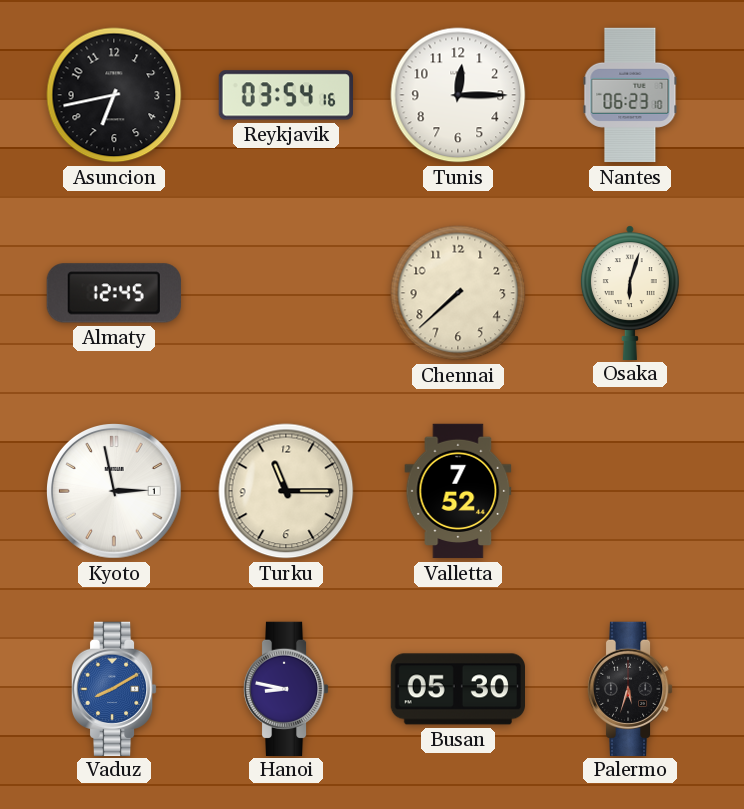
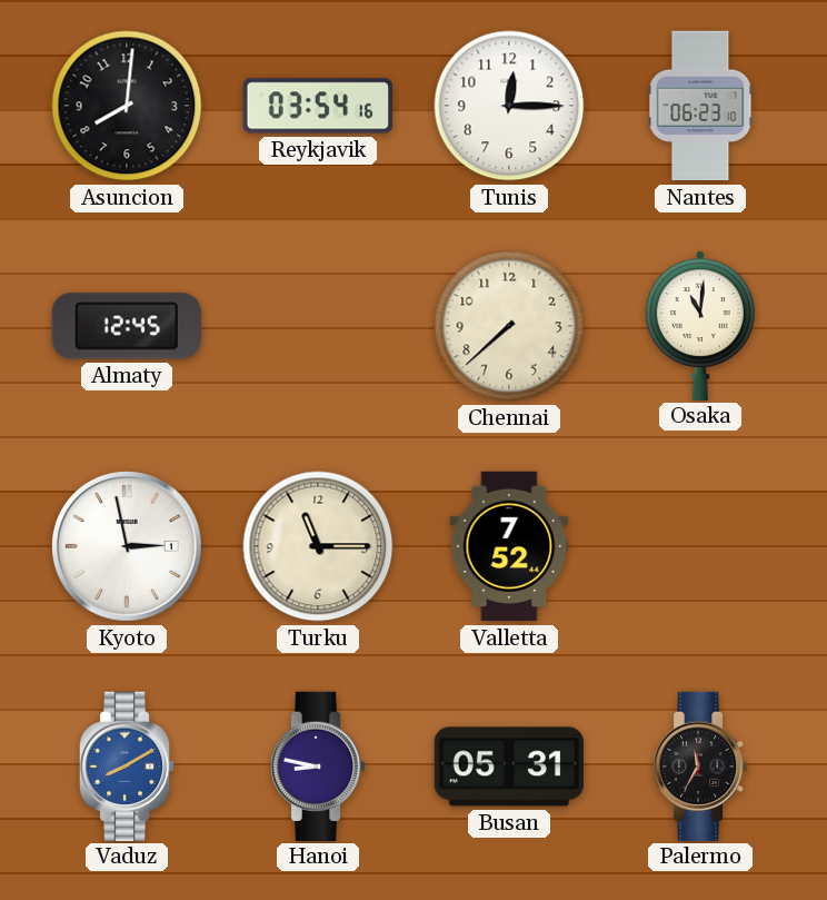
Asuncion: 6:43 -> 8:01
Osaka: 6:03 -> 11:01
Busan: 05:30 -> 05:31
Palermo: 5:33 -> 11:35
